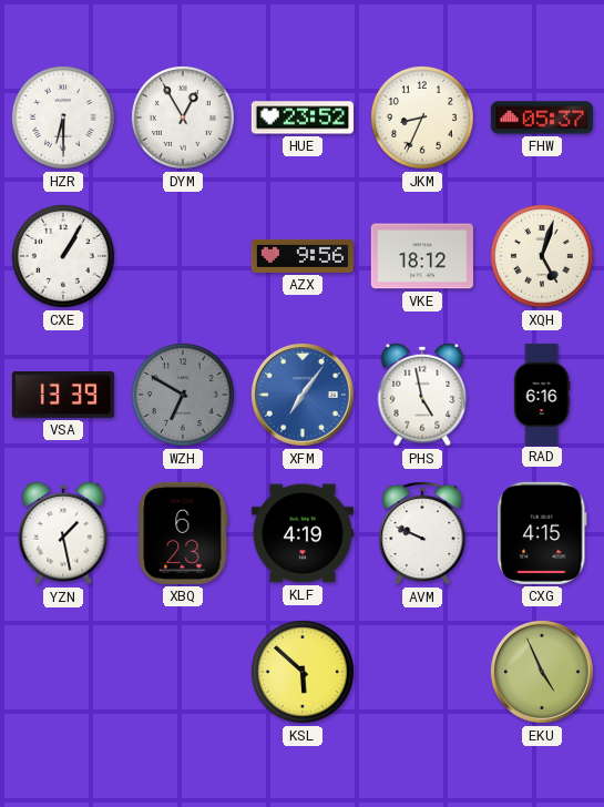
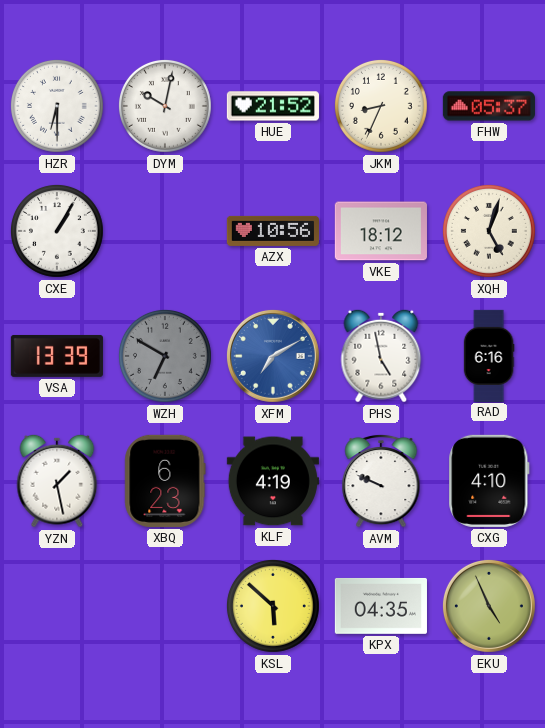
DYM: 12:55 -> 10:02
HUE: 23:52 -> 21:52
AZX: 9:56 -> 10:56
XFM: 7:06 -> 7:10
CXG: 4:15 -> 4:10
KPX: none -> 04:35
